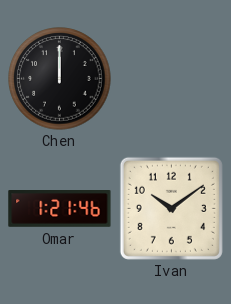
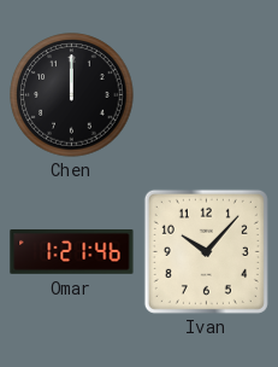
Ivan: 10:09 -> 10:07
